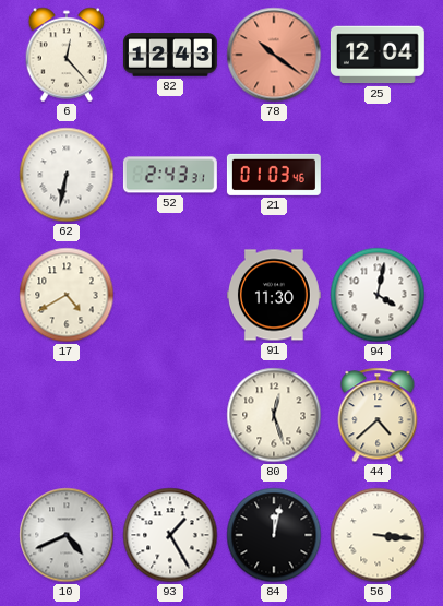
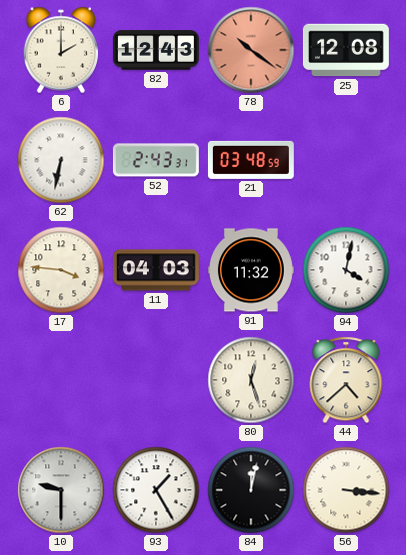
6: 12:23 -> 2:00
25: 12:04 -> 12:08
21: 01:03 -> 03:48
17: 4:40 -> 3:46
11: none -> 04:03
91: 11:30 -> 11:32
10: 4:41 -> 9:30
